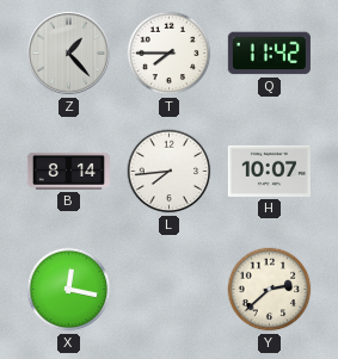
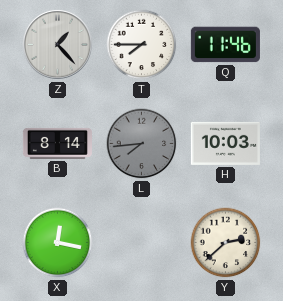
Q: 11:42 -> 11:46
L dial: white -> grey
H: 10:07 -> 10:03
